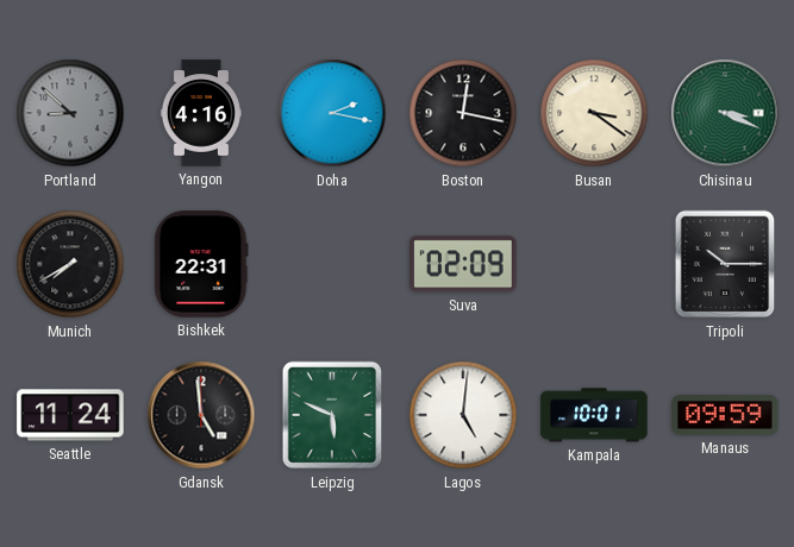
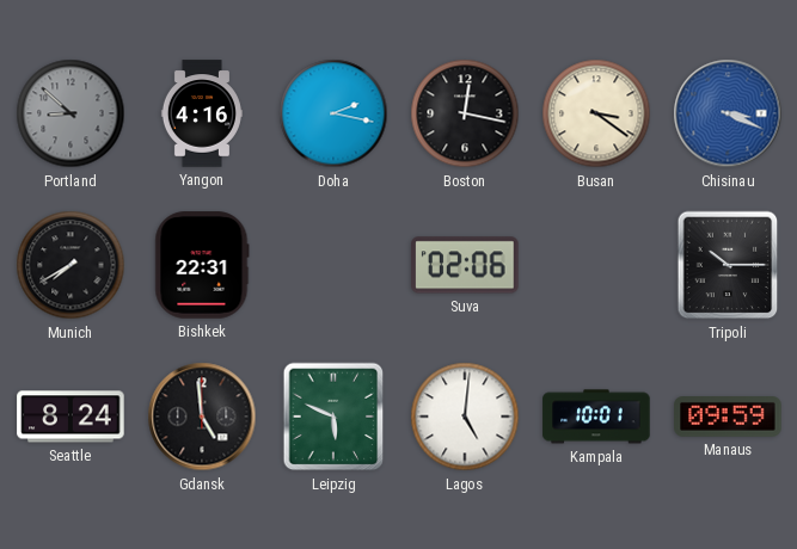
Chisinau dial: green -> blue
Suva: 02:09 -> 02:06
Seattle: 11:24 -> 8:24
